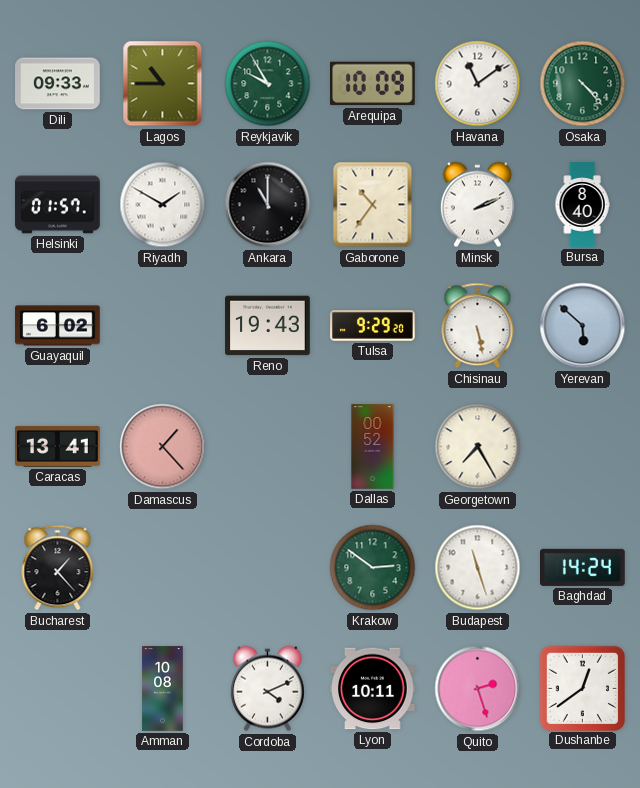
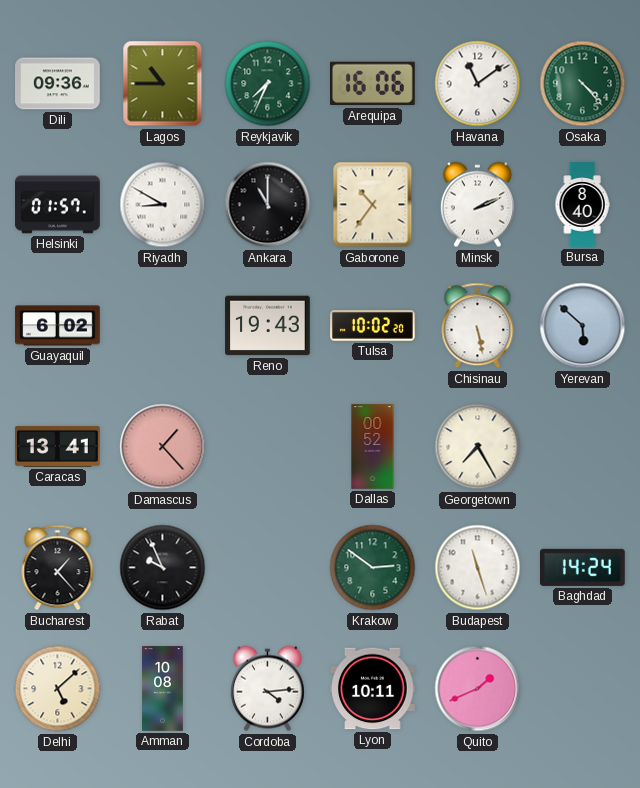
Dili: 09:33 -> 09:36
Reykjavik: 9:55 -> 7:34
Arequipa: 10:09 -> 16:06
Riyadh: 1:50 -> 8:50
Tulsa: 9:29 -> 10:02
Rabat: none -> 9:56
Delhi: none -> 5:08
Cordoba: 4:11 -> 4:14
Quito: 2:27 -> 1:41
Dushanbe: 12:39 -> none
